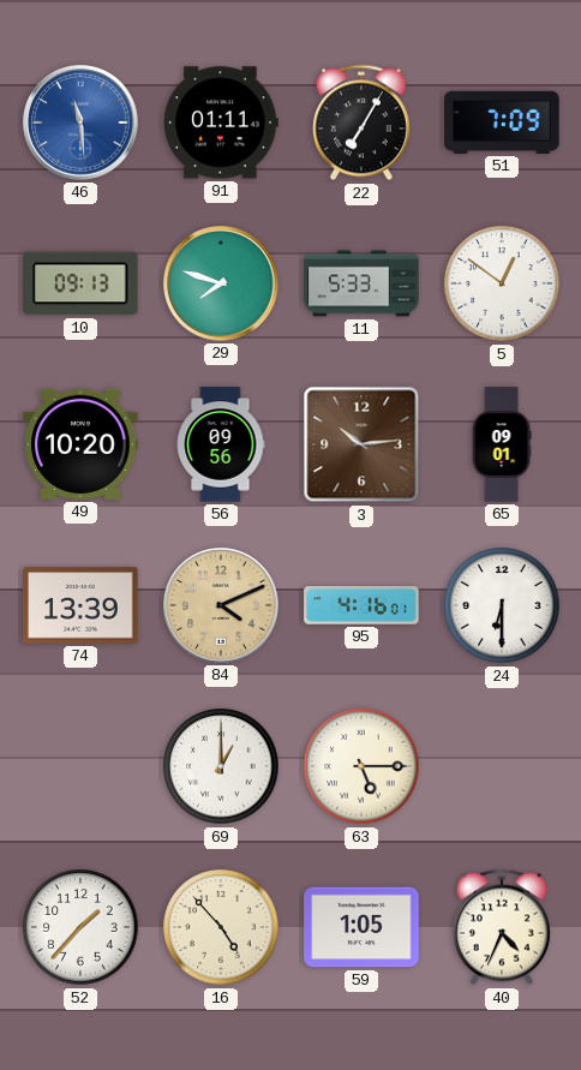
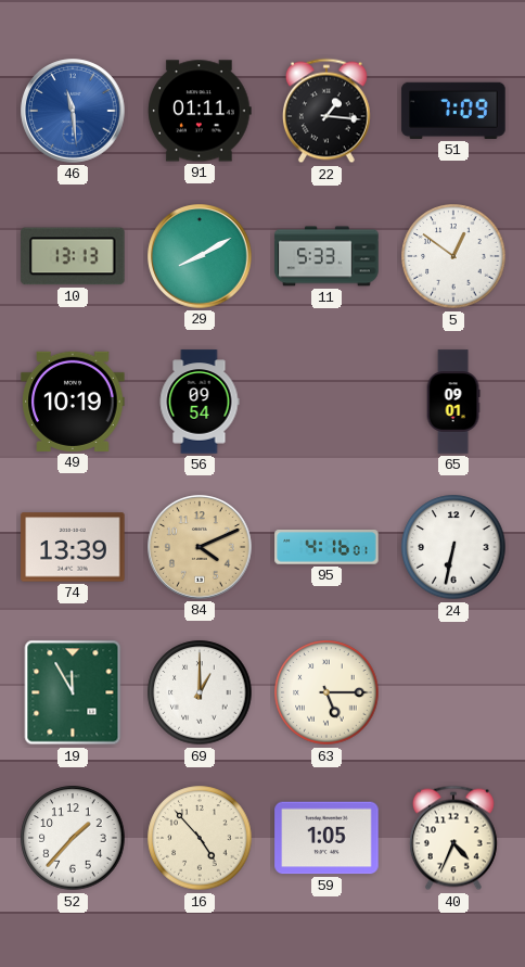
22: 7:05 -> 1:16
10: 09:13 -> 13:13
29: 7:48 -> 8:10
49: 10:20 -> 10:19
56: 09:56 -> 09:54
3: 10:14 -> none
24: 6:30 -> 6:32
19: none -> 11:55
